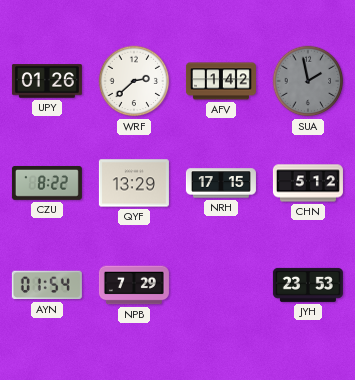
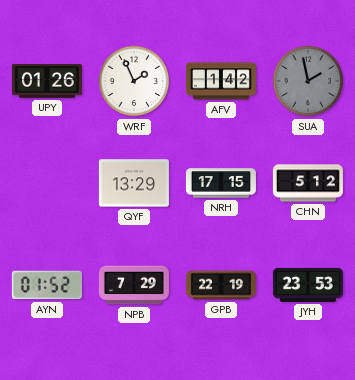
WRF: 2:38 -> 1:56
CZU: 8:22 -> none
AYN: 01:54 -> 01:52
GPB: none -> 22:19
